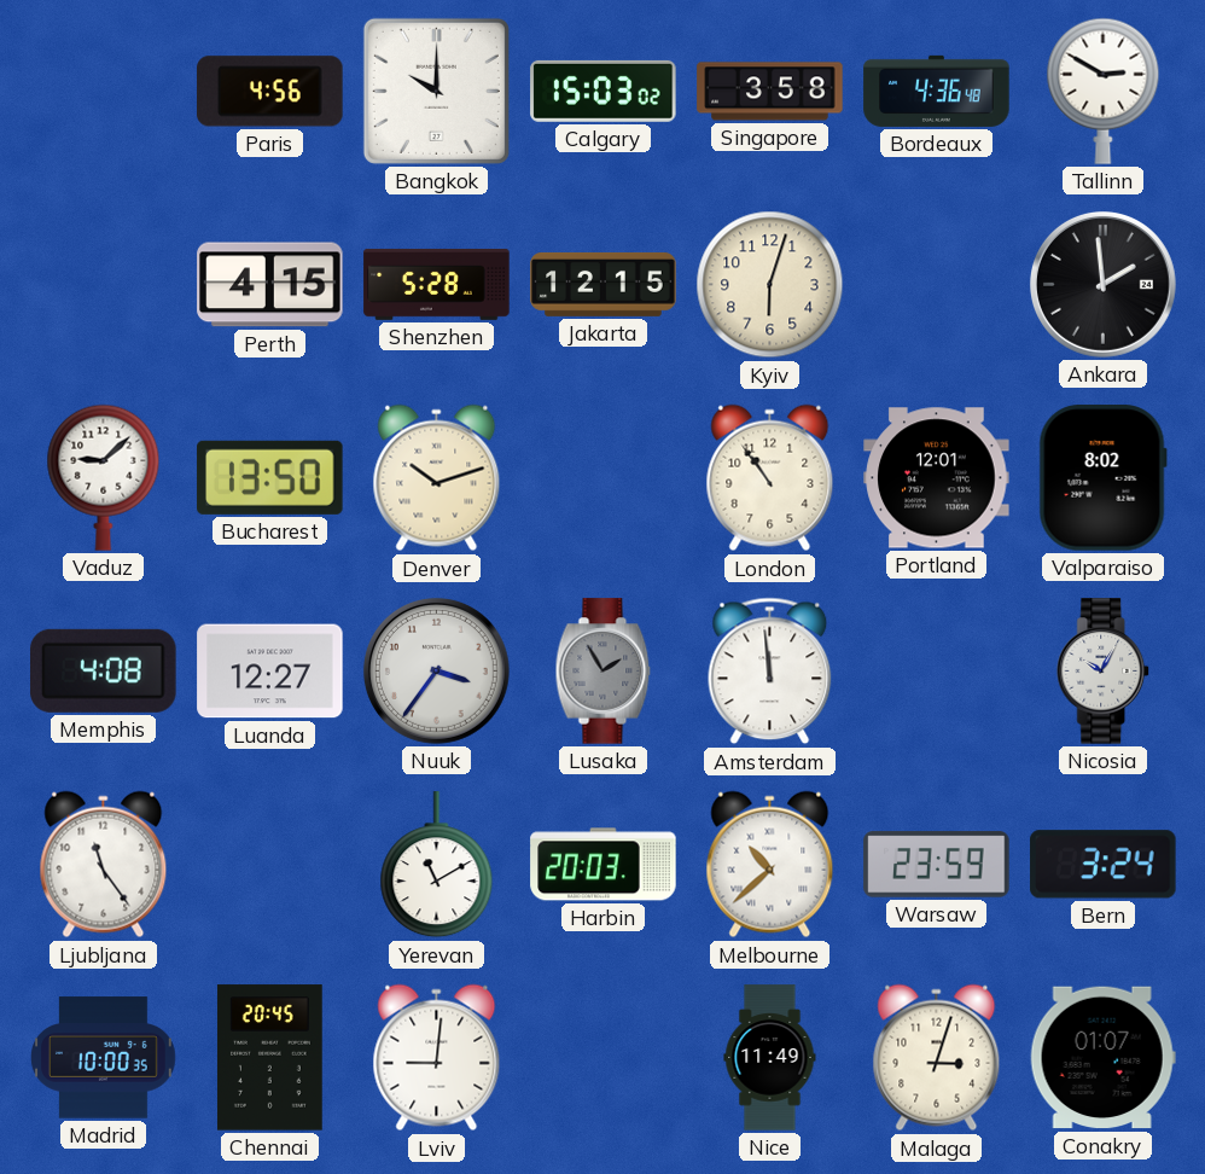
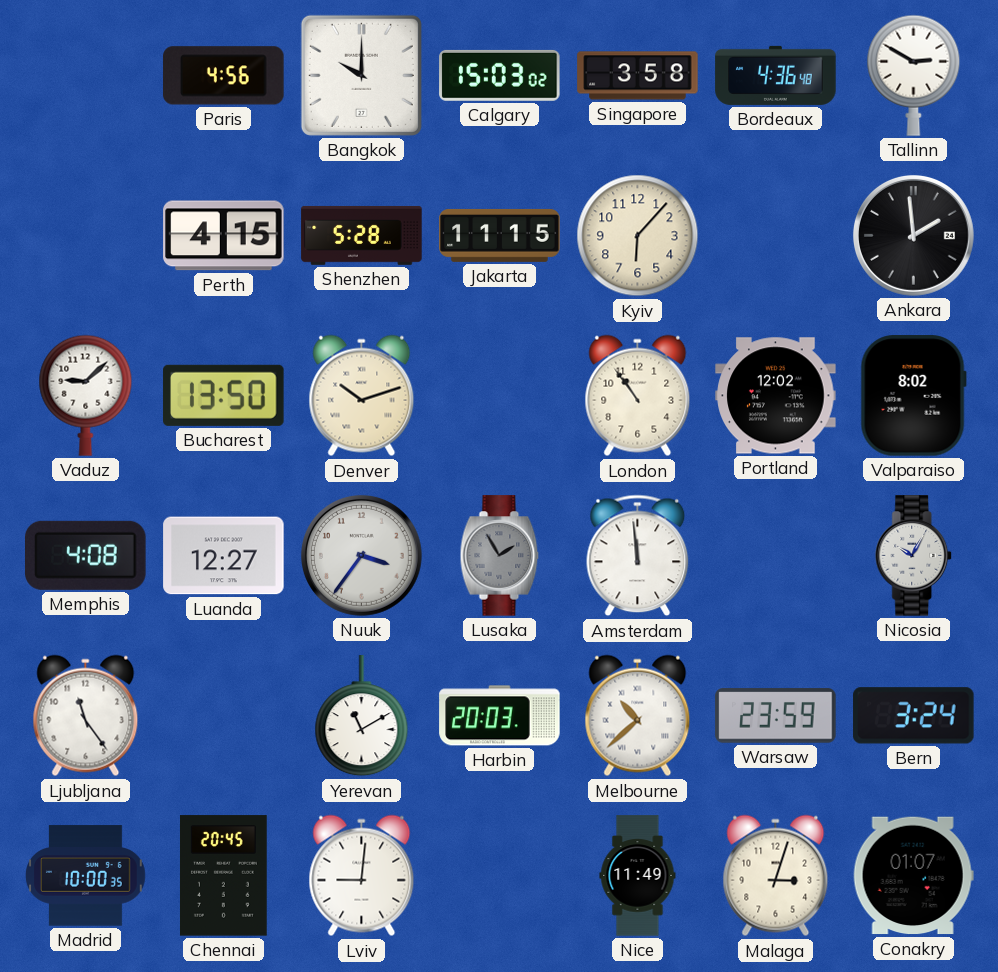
Jakarta: 12:15 -> 11:15
Kyiv: 6:03 -> 6:07
Portland: 12:01 -> 12:02
